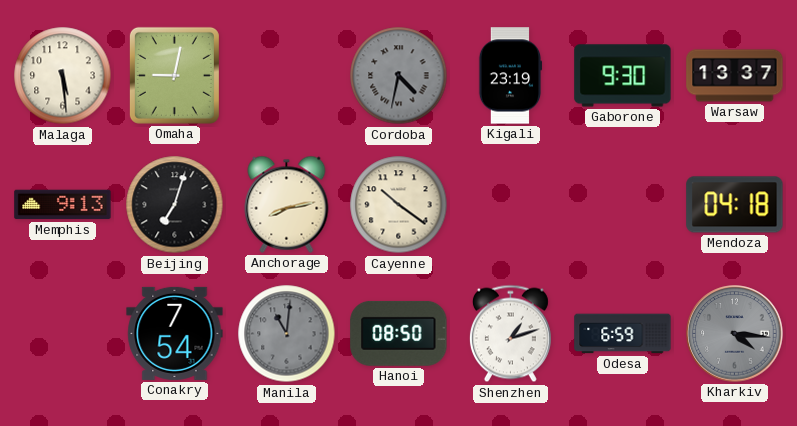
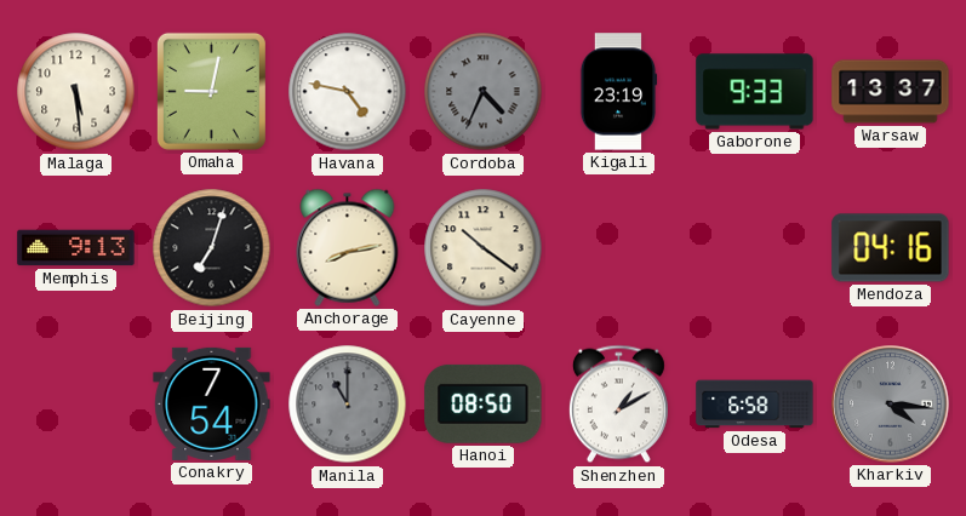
Havana: none -> 4:47
Cordoba: 4:32 -> 4:34
Gaborone: 9:30 -> 9:33
Mendoza: 04:18 -> 04:16
Manila: 11:01 -> 11:00
Shenzhen: 1:12 -> 1:10
Odesa: 6:59 -> 6:58
